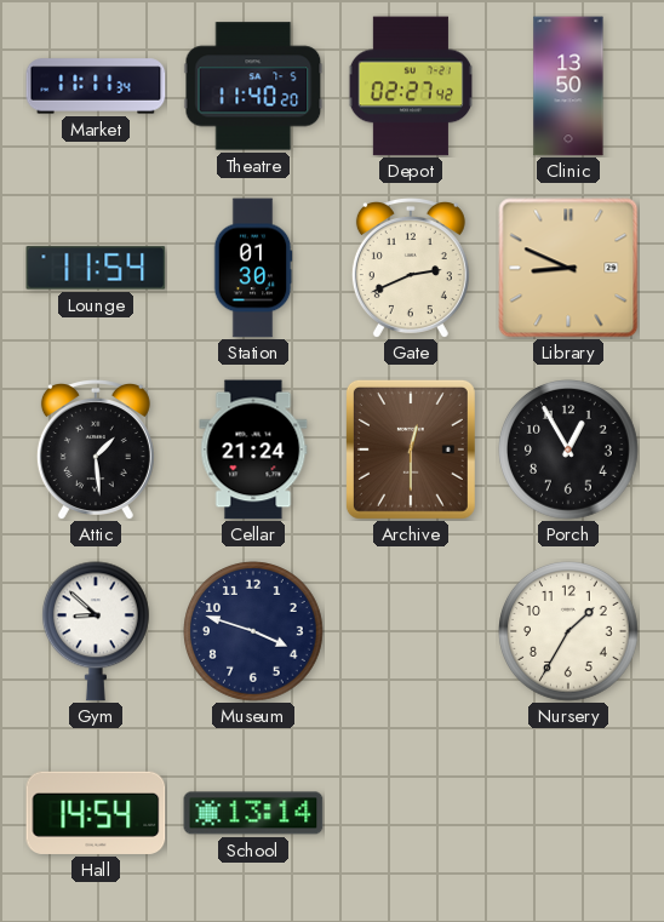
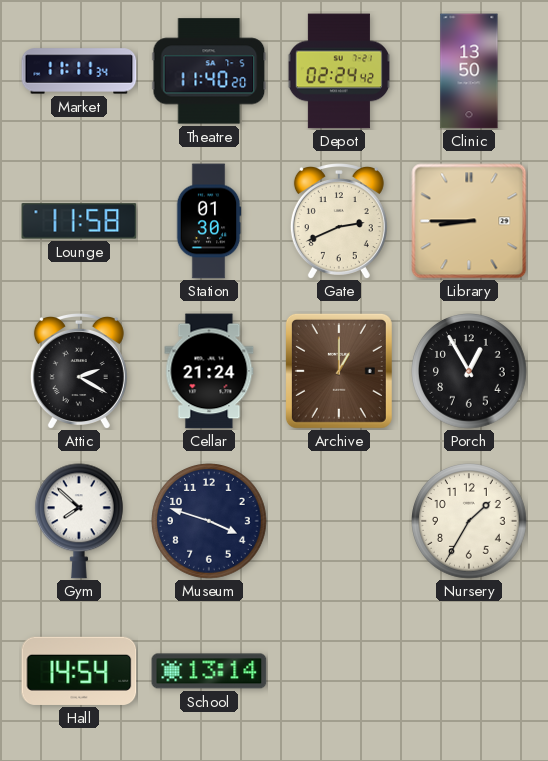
Depot: 02:27 -> 02:24
Lounge: 11:54 -> 11:58
Library: 8:49 -> 8:45
Attic: 1:29 -> 2:20
Archive: 12:30 -> 1:00
Gym: 8:52 -> 7:52
